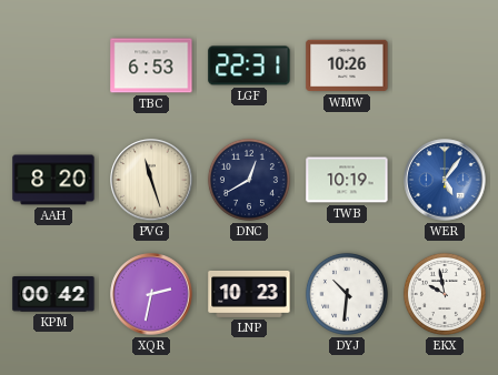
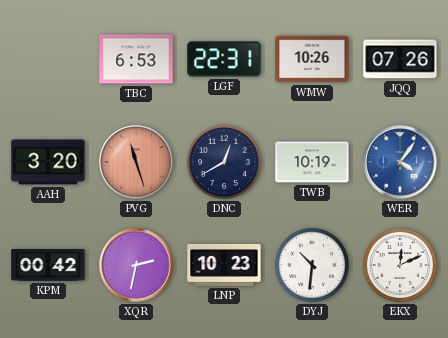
JQQ: none -> 07:26
AAH: 8:20 -> 3:20
PVG dial: cream -> salmon
WER: 5:06 -> 4:06
EKX: 9:58 -> 12:11
